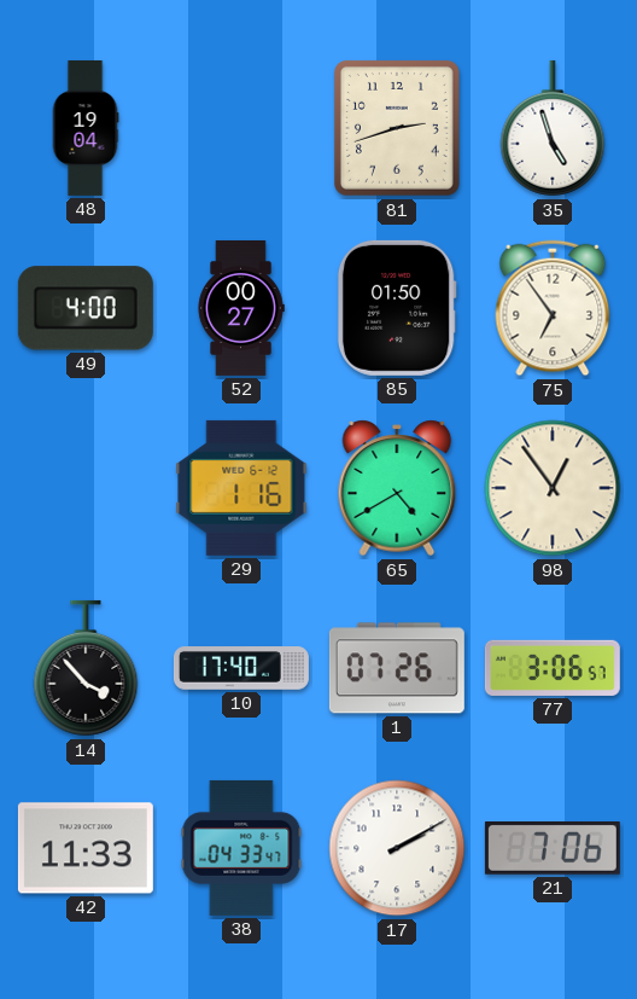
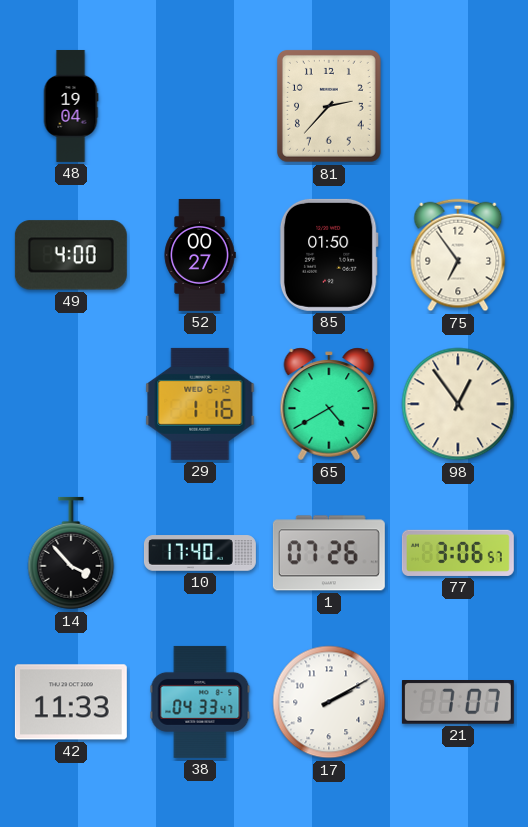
81: 2:42 -> 2:37
35: 4:57 -> none
21: 7:06 -> 7:07
